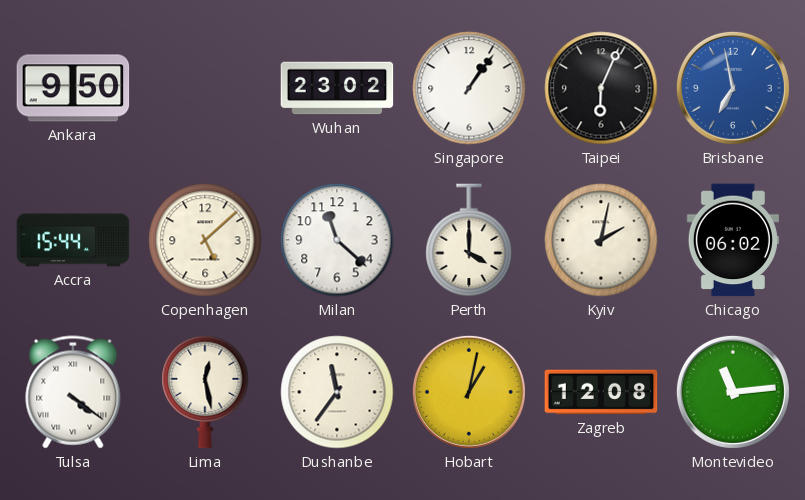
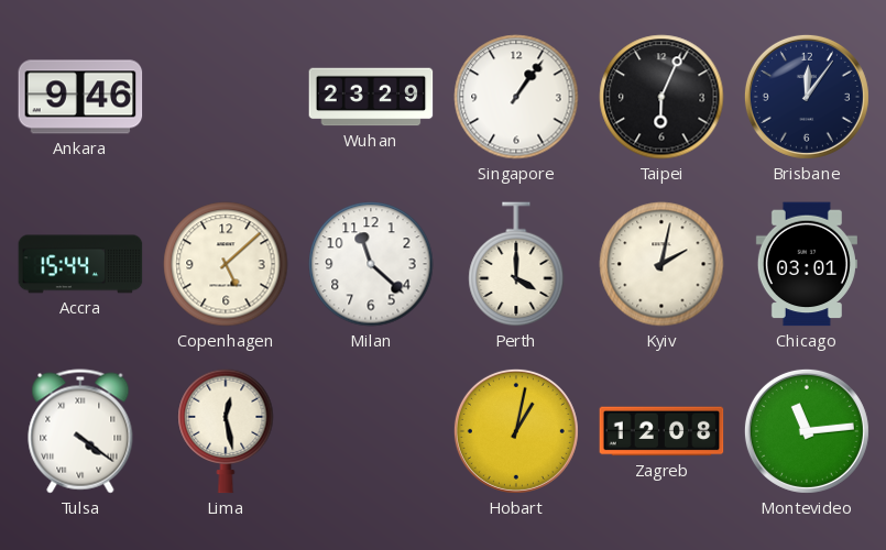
Ankara: 9:50 -> 9:46
Wuhan: 23:02 -> 23:29
Brisbane: 6:58 -> 12:06
Brisbane dial: blue -> navy
Chicago: 06:02 -> 03:01
Dushanbe: 11:36 -> none
